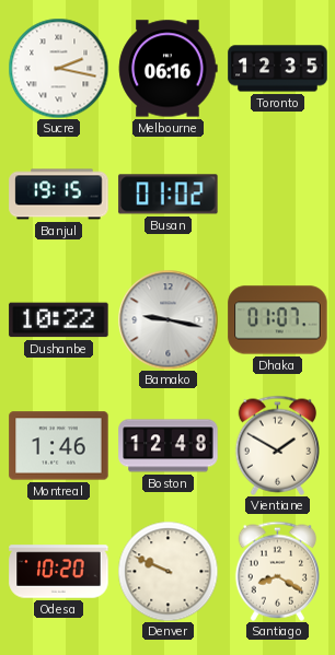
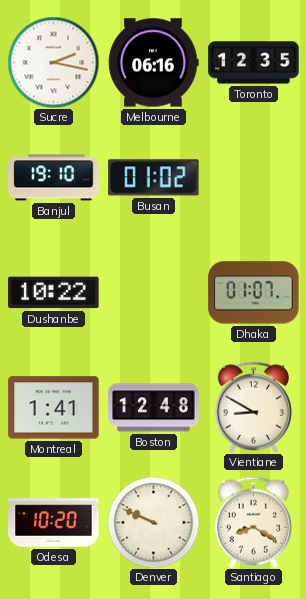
Banjul: 19:15 -> 19:10
Bamako: 9:17 -> none
Montreal: 1:46 -> 1:41
Vientiane: 1:50 -> 8:50
